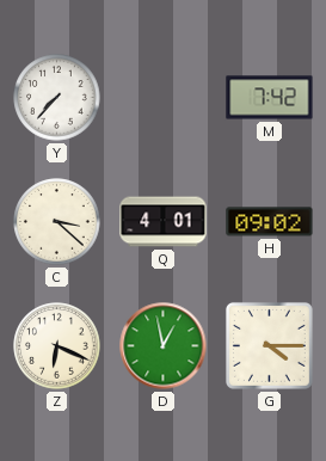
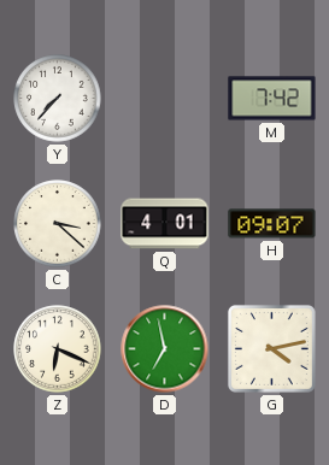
H: 09:02 -> 09:07
D: 12:58 -> 6:58
G: 4:15 -> 4:13
